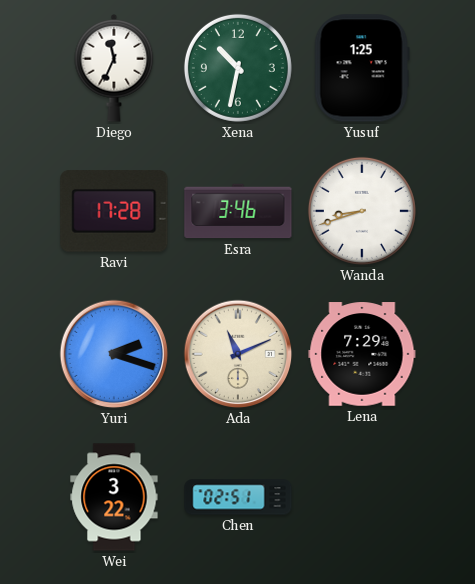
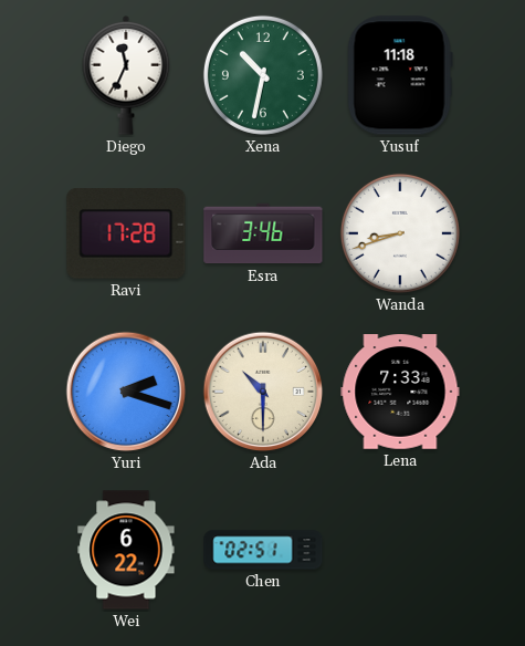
Yusuf: 1:25 -> 11:18
Ada: 11:11 -> 10:30
Lena: 7:29 -> 7:33
Wei: 3:22 -> 6:22
